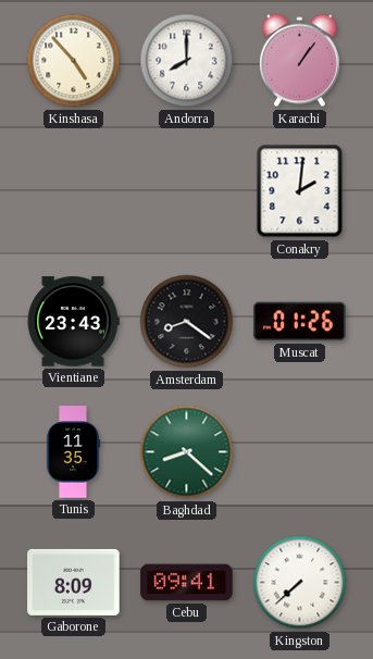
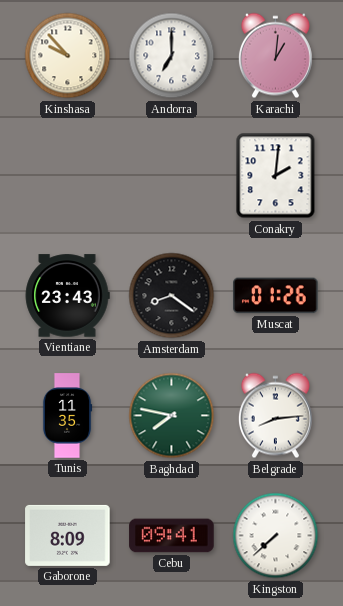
Kinshasa: 4:53 -> 9:53
Andorra: 8:00 -> 7:00
Karachi: 1:06 -> 1:01
Baghdad: 8:22 -> 7:47
Belgrade: none -> 8:14
